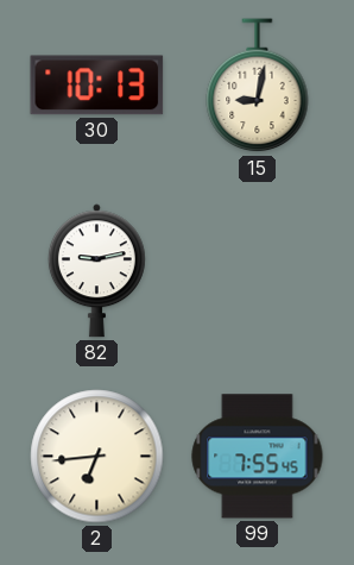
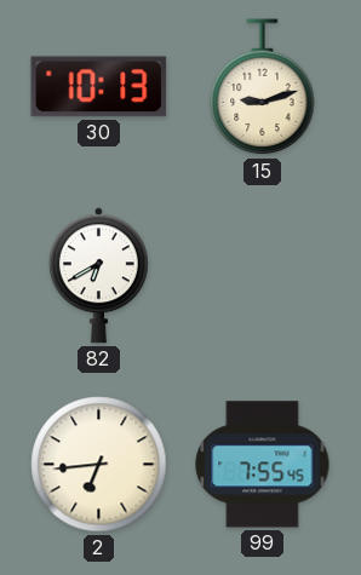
15: 9:02 -> 9:12
82: 9:13 -> 6:40
